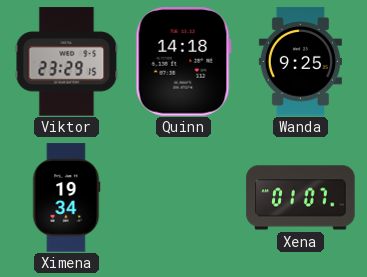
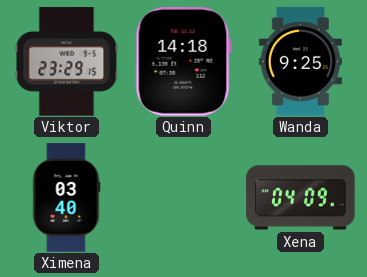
Ximena: 19:34 -> 03:40
Xena: 01:07 -> 04:09
